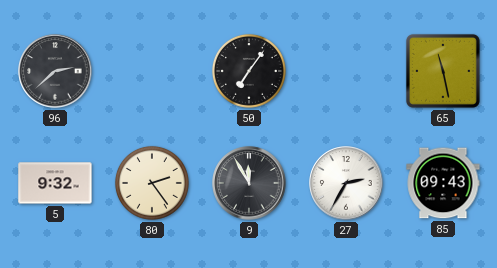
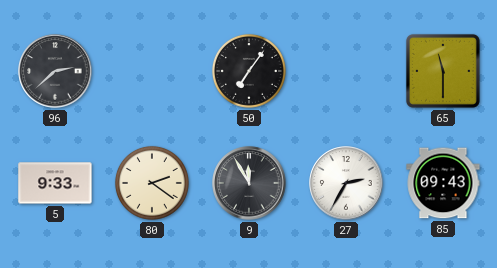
65: 11:28 -> 11:30
5: 9:32 -> 9:33
80: 2:24 -> 2:21
